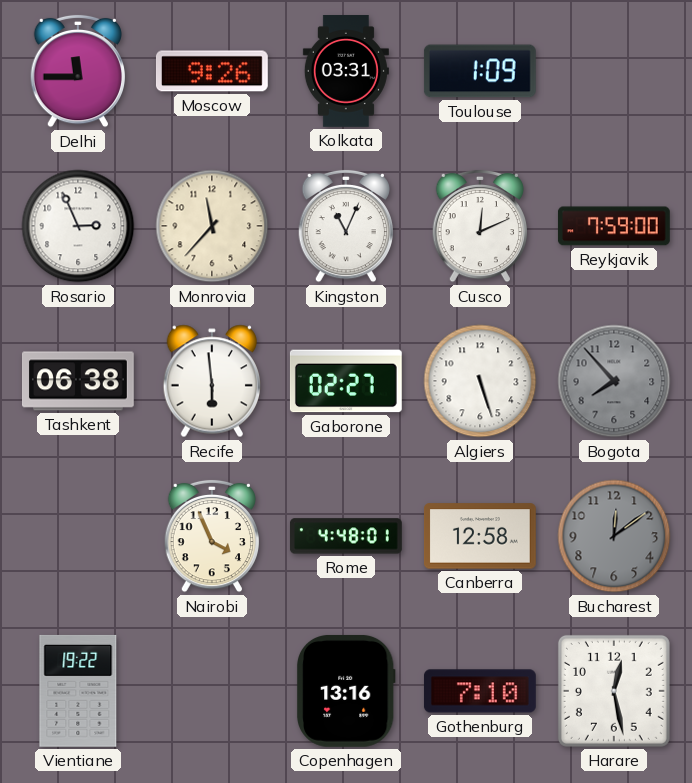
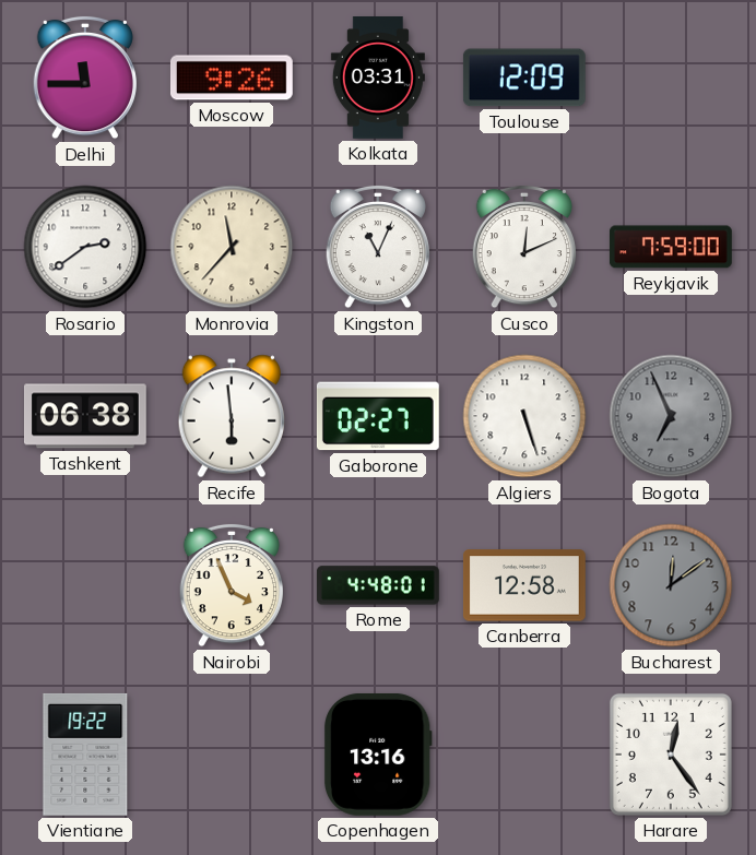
Toulouse: 1:09 -> 12:09
Rosario: 2:56 -> 2:39
Bogota: 7:53 -> 6:56
Gothenburg: 7:10 -> none
Harare: 12:28 -> 12:24
